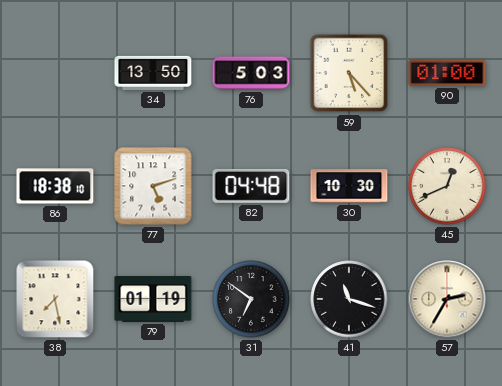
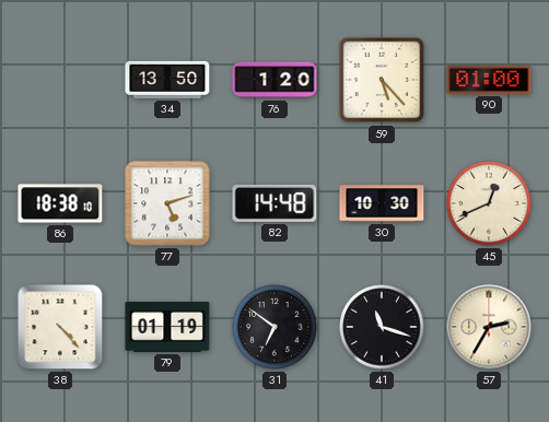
76: 5:03 -> 1:20
82: 04:48 -> 14:48
38: 7:28 -> 4:23
